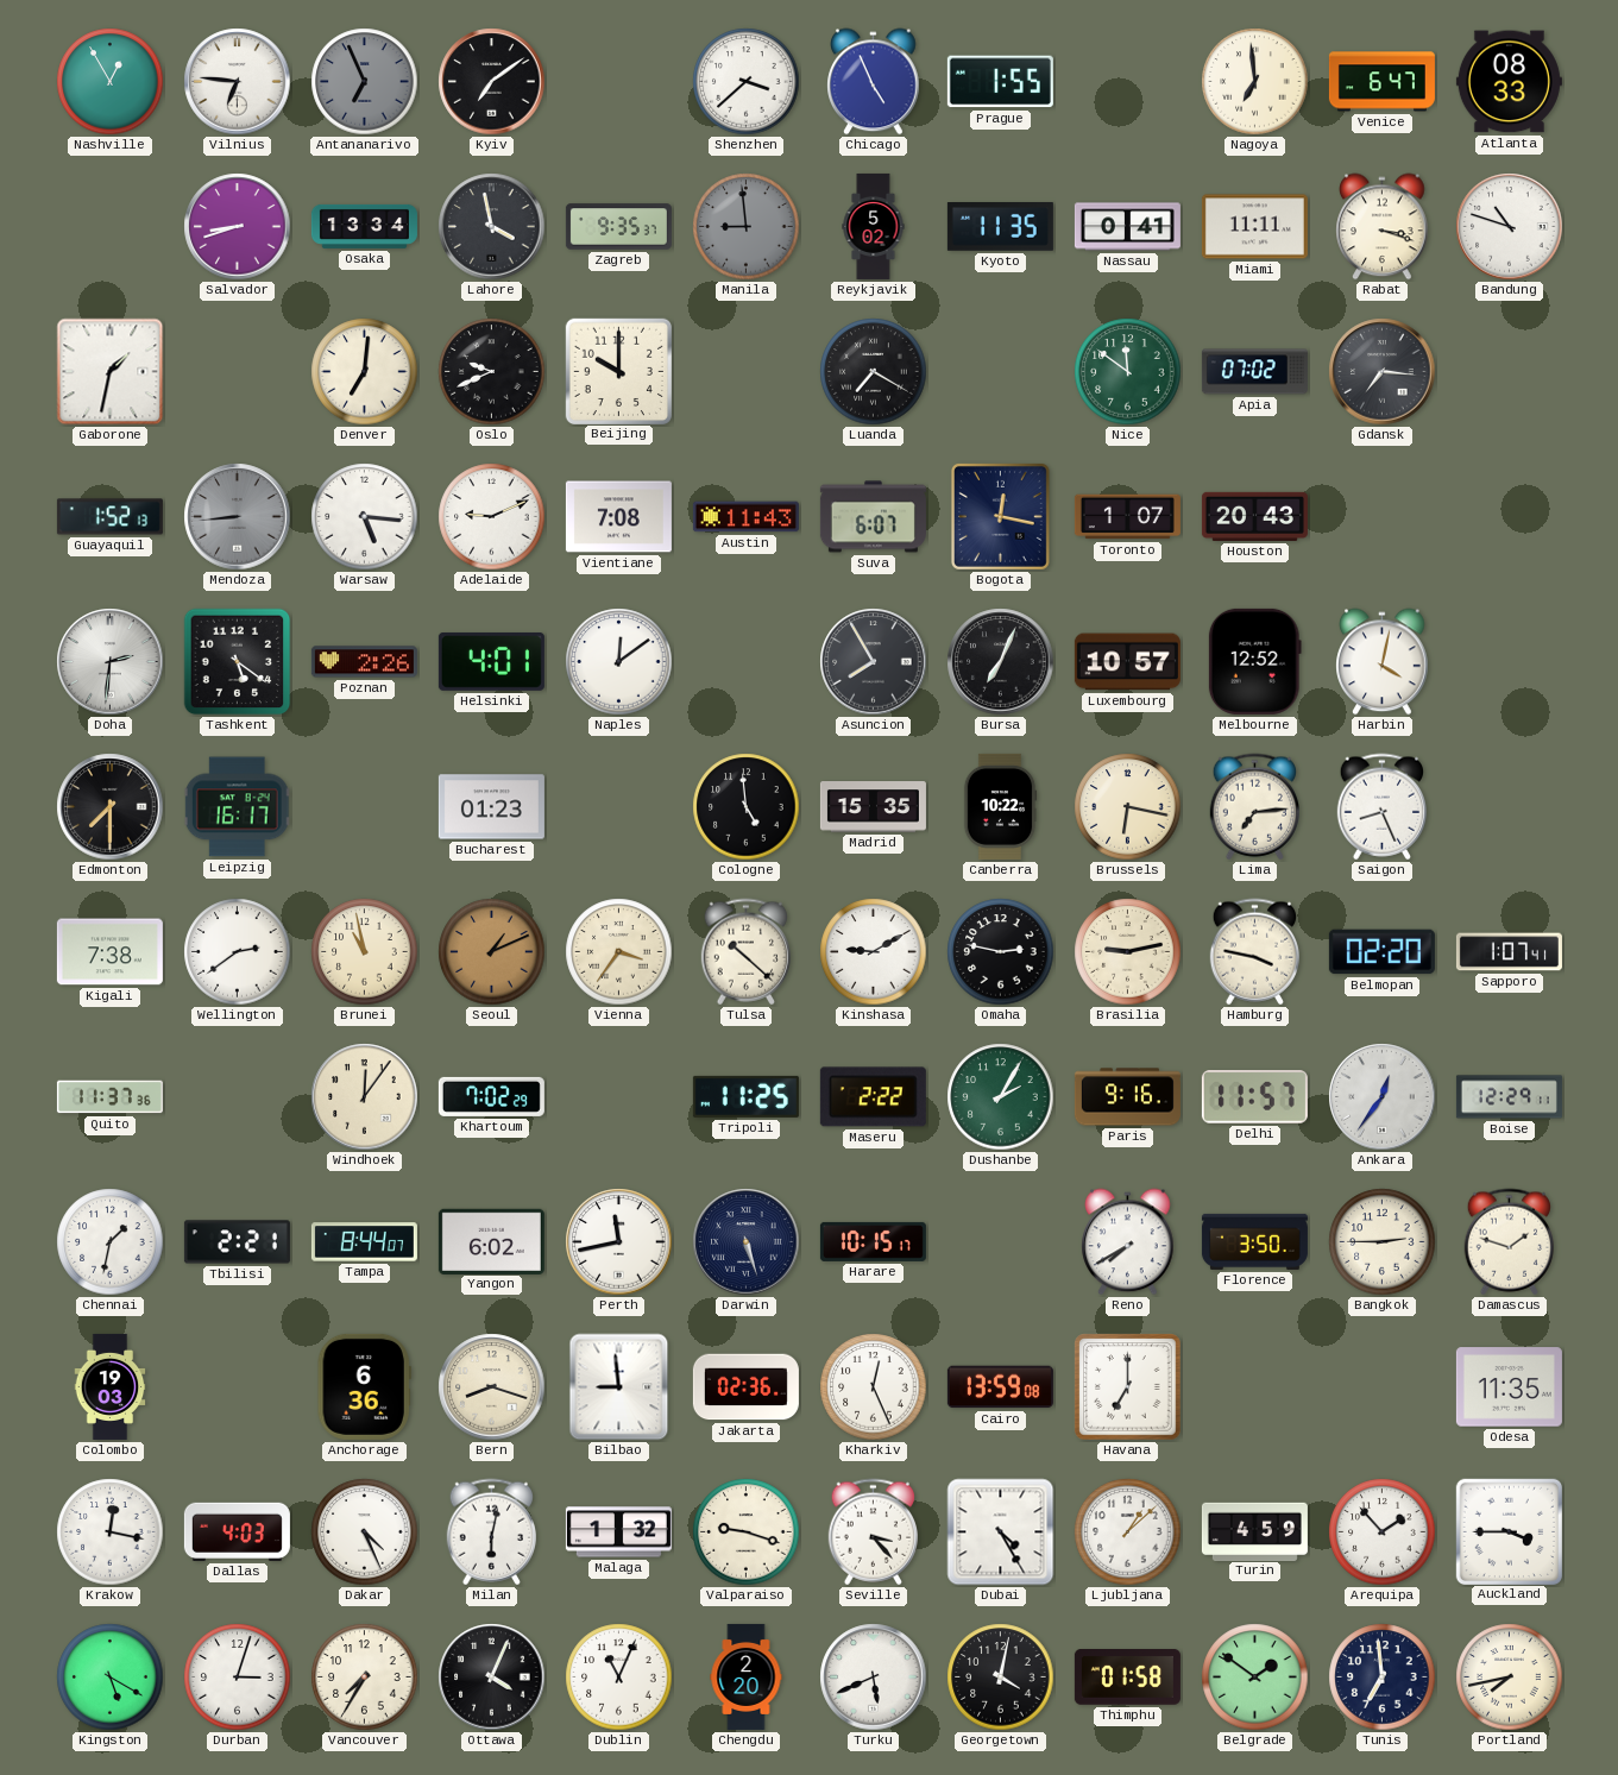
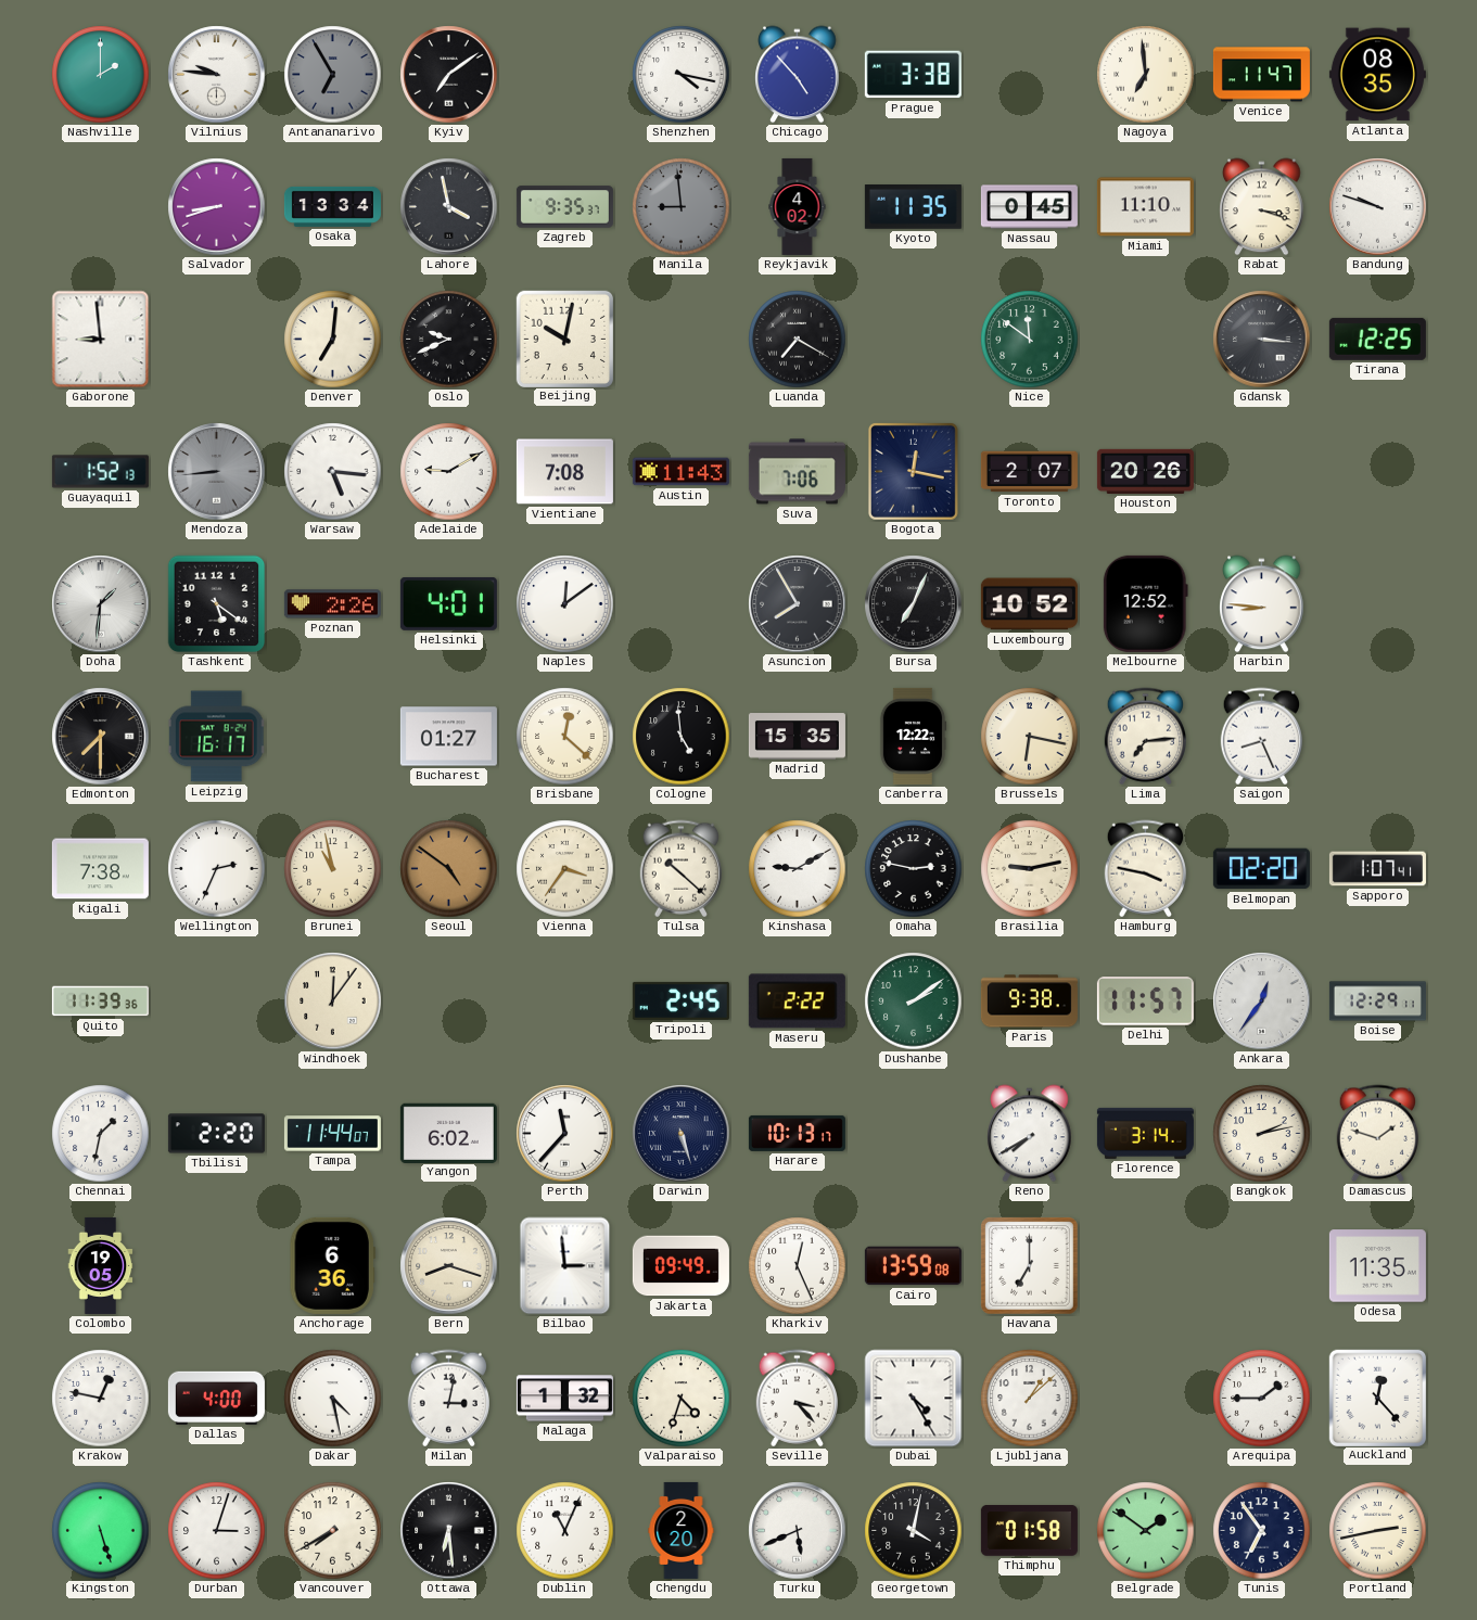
Nashville: 12:55 -> 2:00
Vilnius: 6:46 -> 9:46
Antananarivo: 6:56 -> 6:55
Shenzhen: 3:38 -> 4:17
Chicago: 4:56 -> 4:53
Prague: 1:55 -> 3:38
Venice: 6:47 -> 11:47
Atlanta: 08:33 -> 08:35
Reykjavik: 5:02 -> 4:02
Nassau: 0:41 -> 0:45
Miami: 11:11 -> 11:10
Bandung: 10:48 -> 9:48
Gaborone: 1:32 -> 8:59
Beijing: 10:00 -> 10:02
Apia: 07:02 -> none
Gdansk: 7:16 -> 3:16
Tirana: none -> 12:25
Adelaide: 9:11 -> 9:10
Suva: 6:07 -> 7:06
Toronto: 1:07 -> 2:07
Houston: 20:43 -> 20:26
Doha: 2:31 -> 1:31
Luxembourg: 10:57 -> 10:52
Harbin: 4:02 -> 8:46
Bucharest: 01:23 -> 01:27
Brisbane: none -> 12:22
Canberra: 10:22 -> 12:22
Wellington: 2:39 -> 2:34
Seoul: 1:11 -> 4:51
Quito: 11:37 -> 11:39
Khartoum: 7:02 -> none
Tripoli: 11:25 -> 2:45
Dushanbe: 2:05 -> 2:09
Paris: 9:16 -> 9:38
Tbilisi: 2:21 -> 2:20
Tampa: 8:44 -> 11:44
Perth: 11:43 -> 11:37
Harare: 10:15 -> 10:13
Florence: 3:50 -> 3:14
Bangkok: 2:45 -> 2:13
Colombo: 19:03 -> 19:05
Bilbao: 8:59 -> 2:59
Jakarta: 02:36 -> 09:49
Krakow: 12:17 -> 12:47
Dallas: 4:03 -> 4:00
Dakar: 4:26 -> 4:28
Milan: 6:02 -> 3:02
Valparaiso: 9:18 -> 4:33
Turin: 4:59 -> none
Arequipa: 1:53 -> 1:45
Auckland: 3:45 -> 12:23
Kingston: 5:20 -> 5:27
Vancouver: 7:35 -> 7:40
Ottawa: 4:04 -> 6:29
Tunis: 6:59 -> 6:54
Portland: 7:43 -> 2:43
